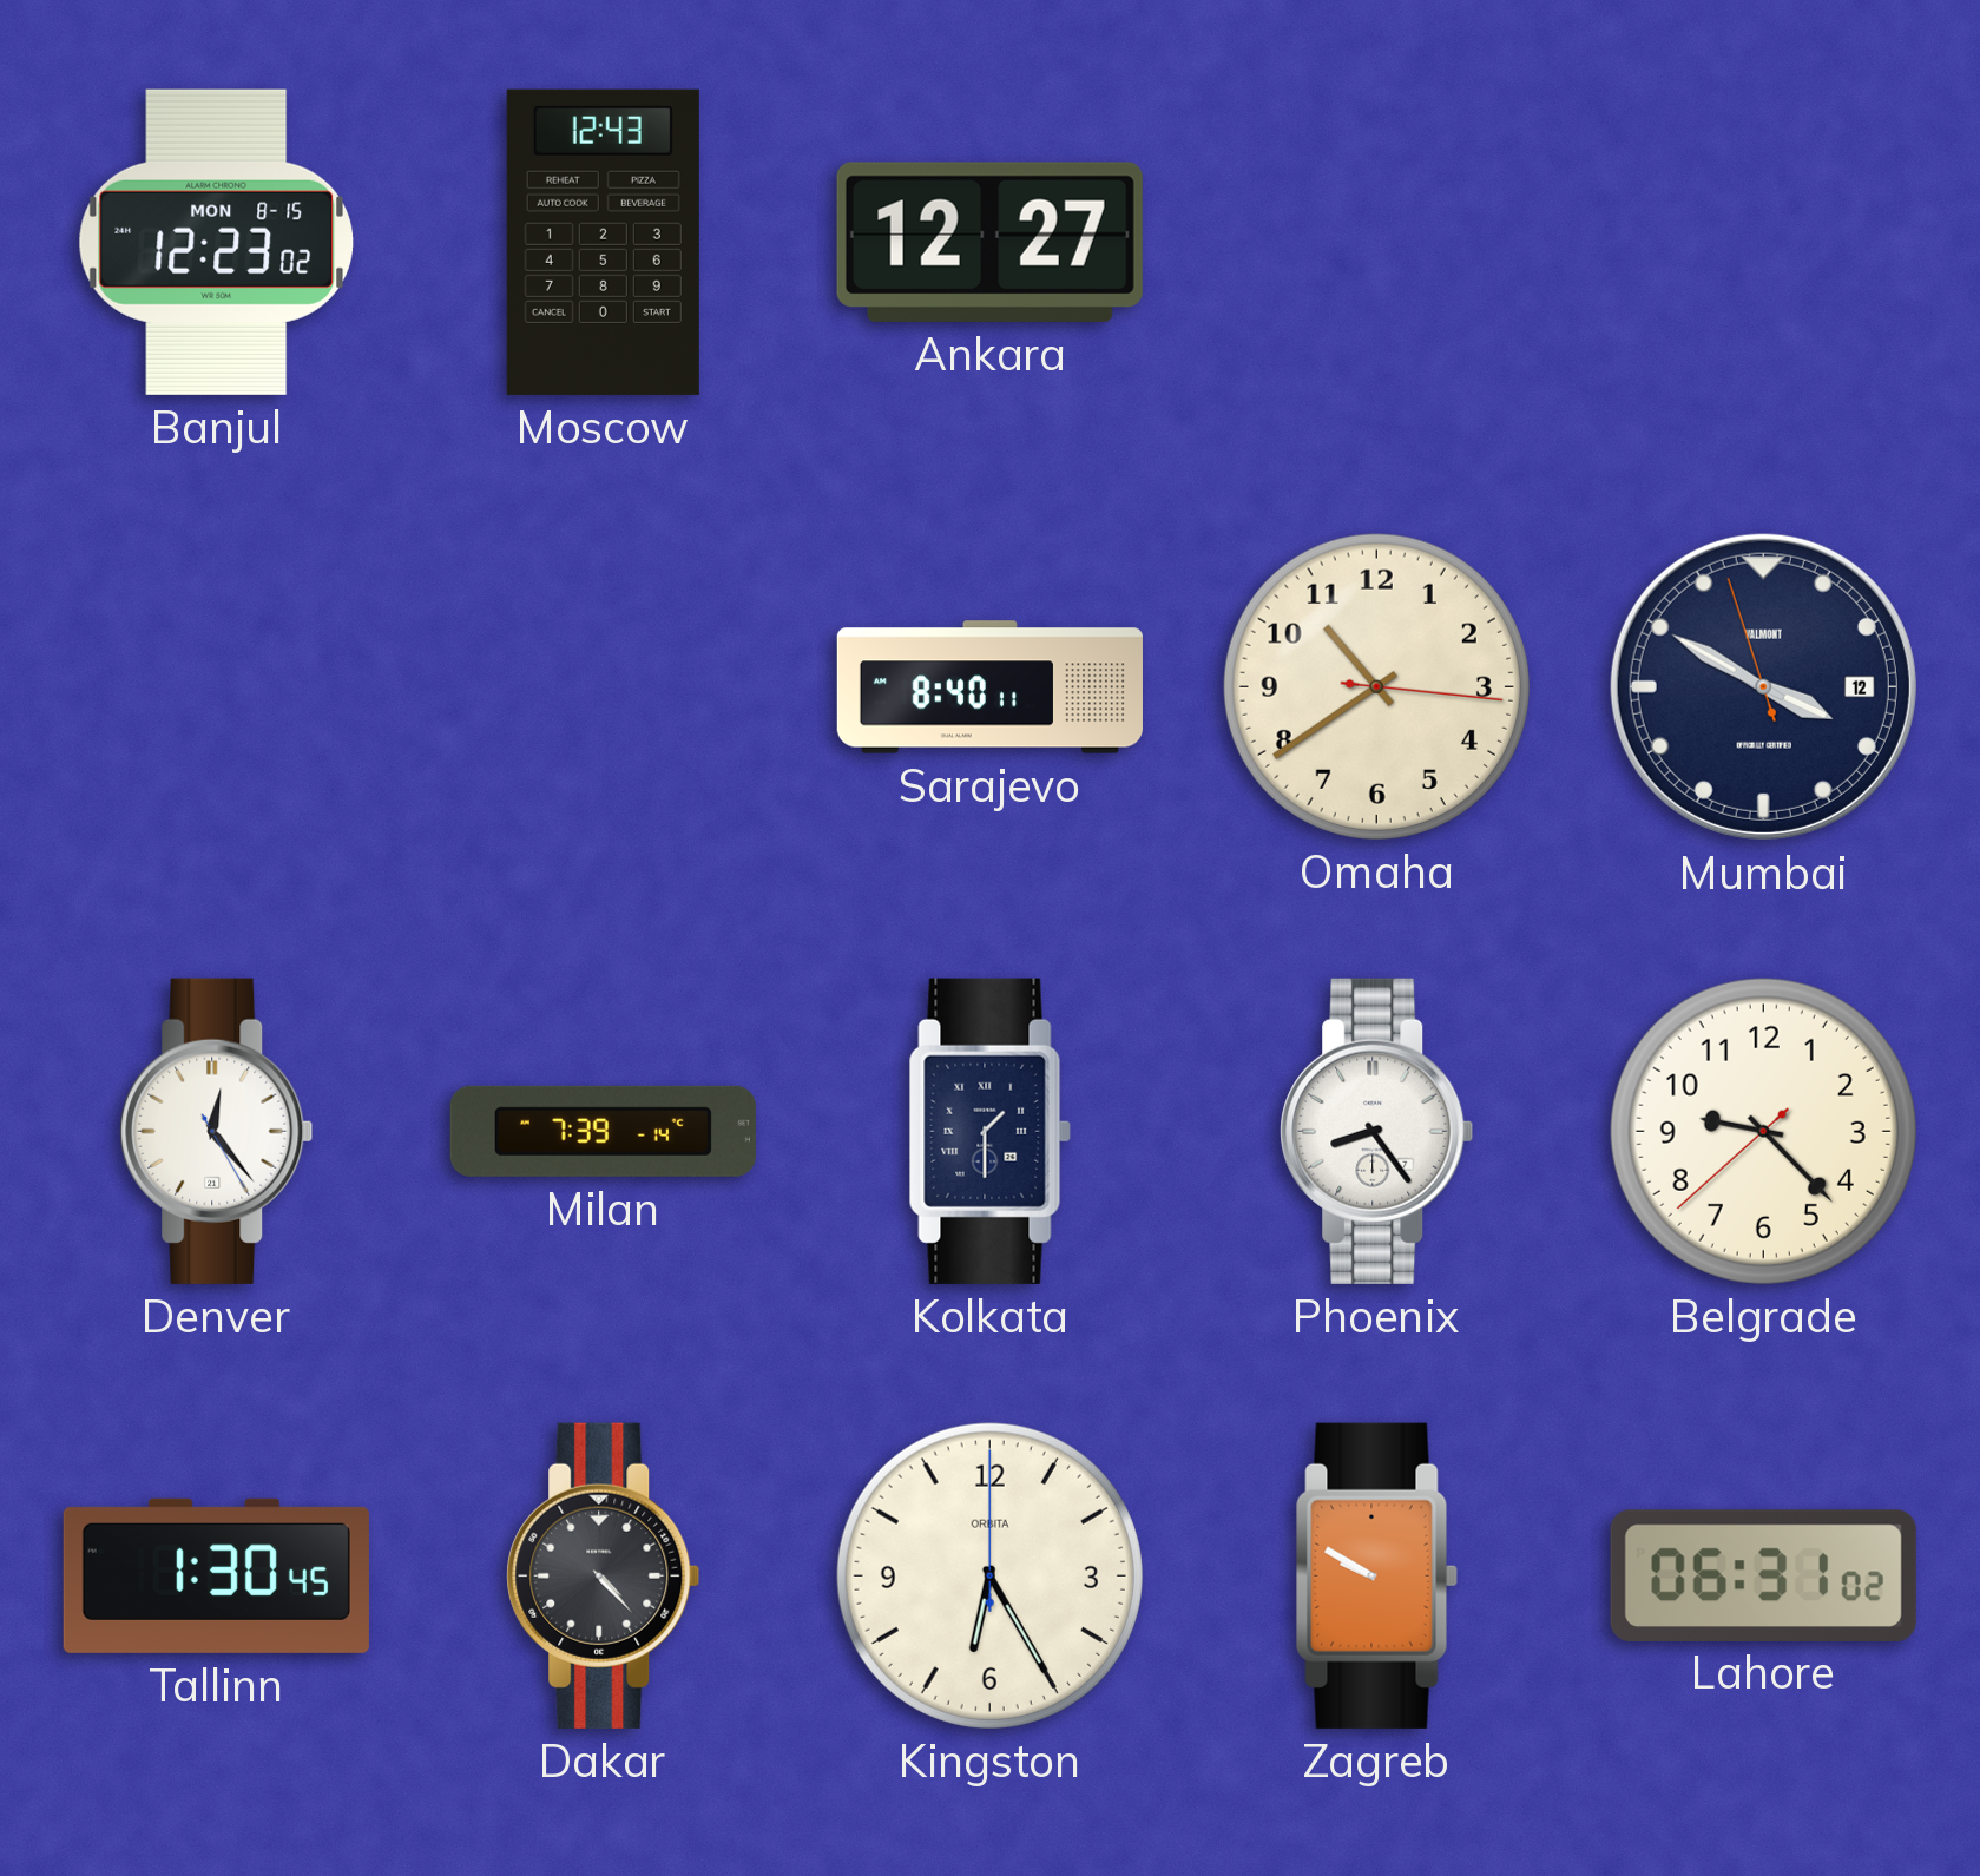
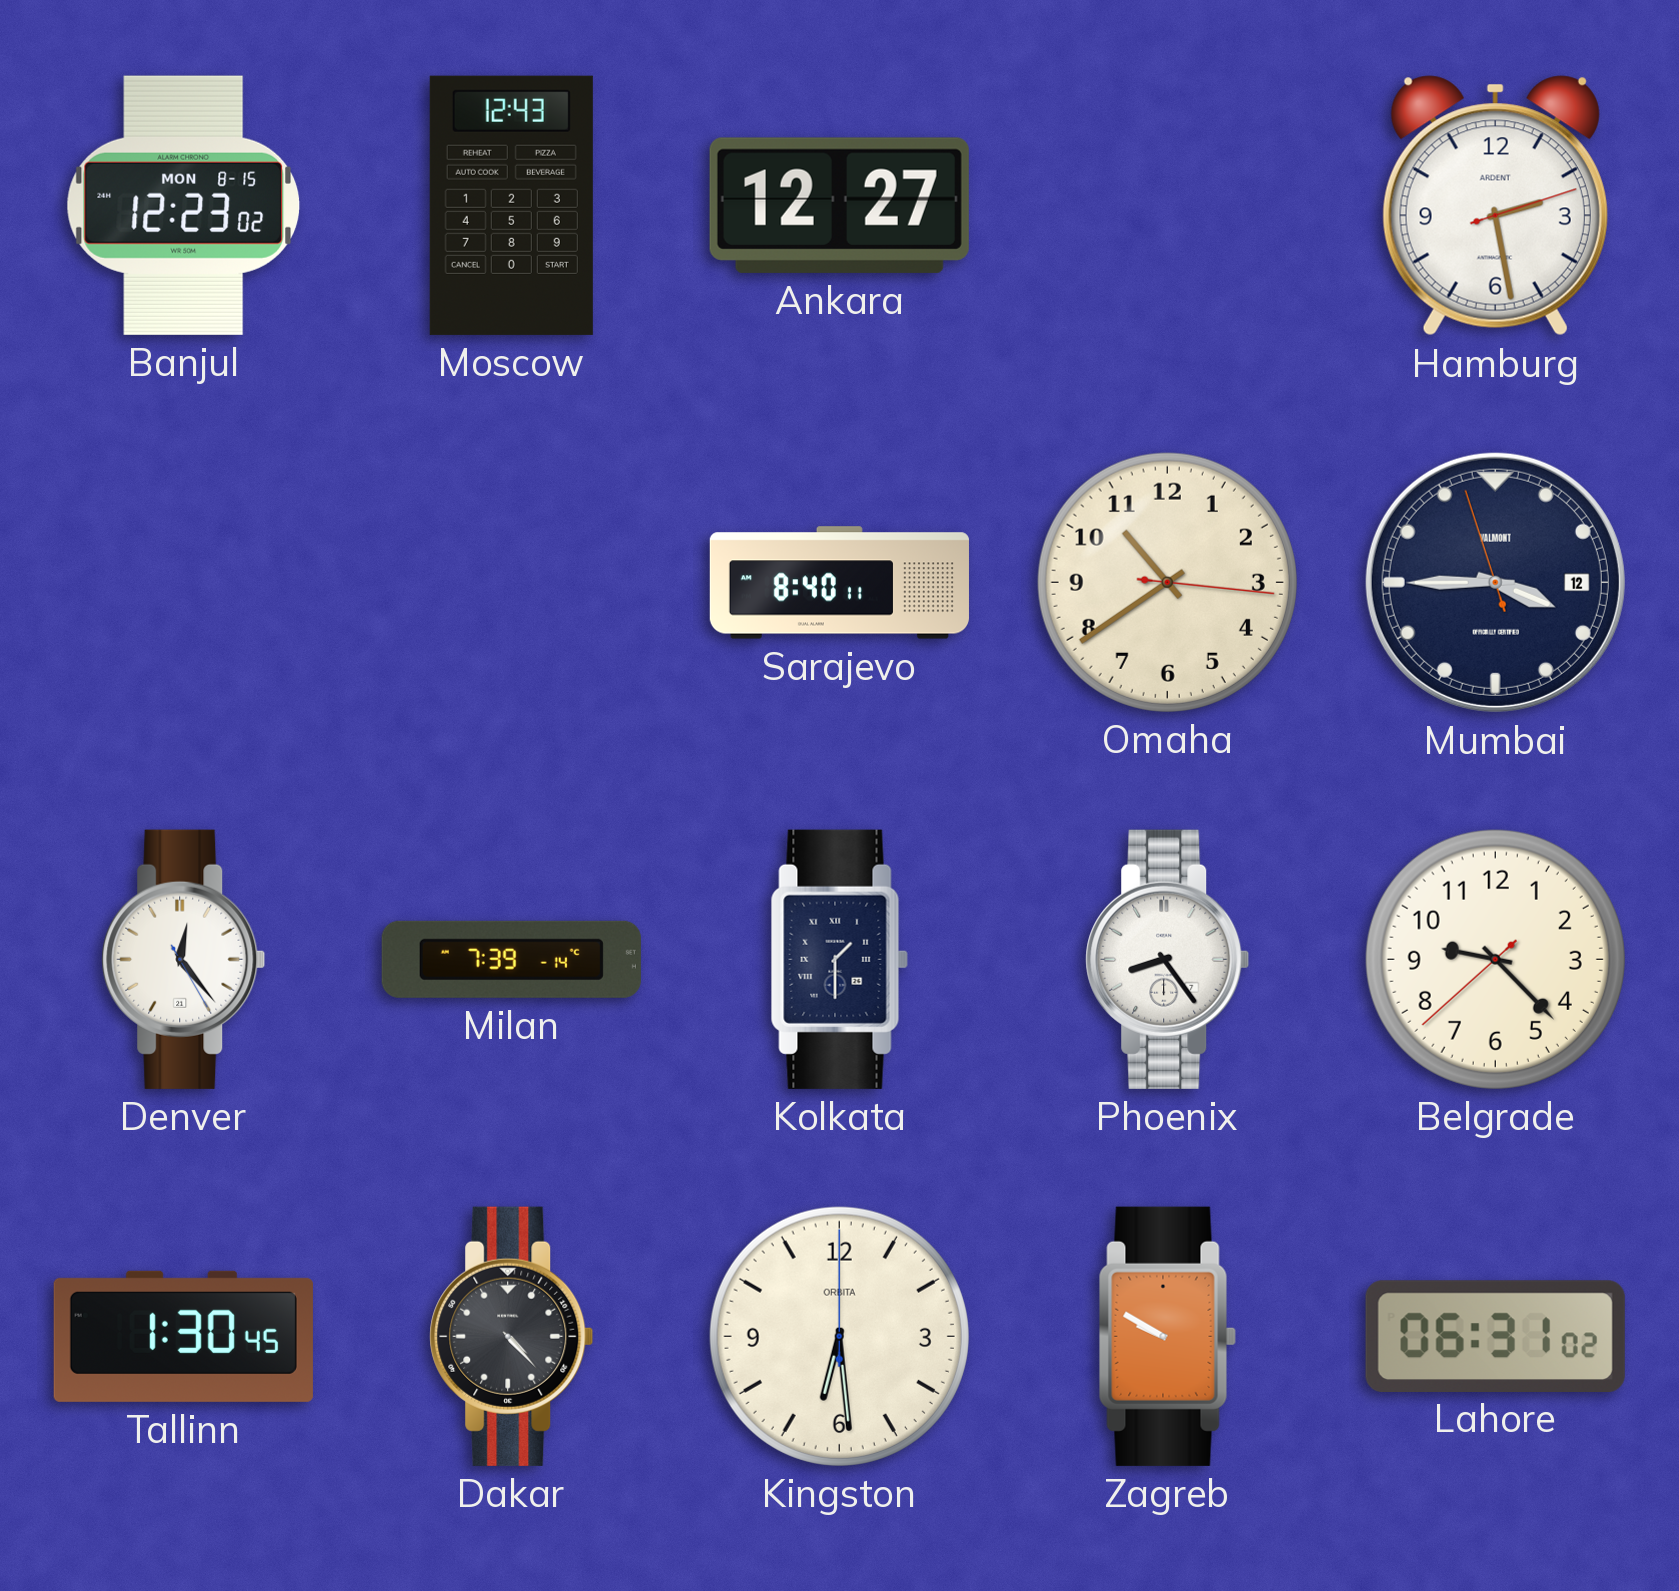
Hamburg: none -> 2:28
Mumbai: 3:49 -> 3:44
Kingston: 6:25 -> 6:29
